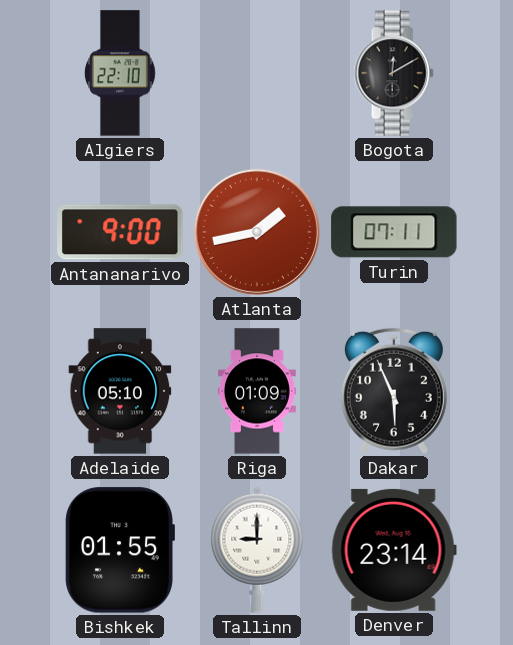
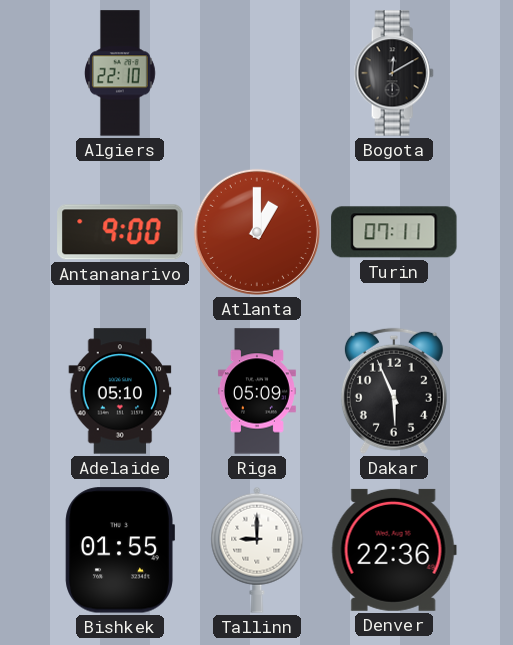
Atlanta: 1:43 -> 1:00
Riga: 01:09 -> 05:09
Denver: 23:14 -> 22:36
